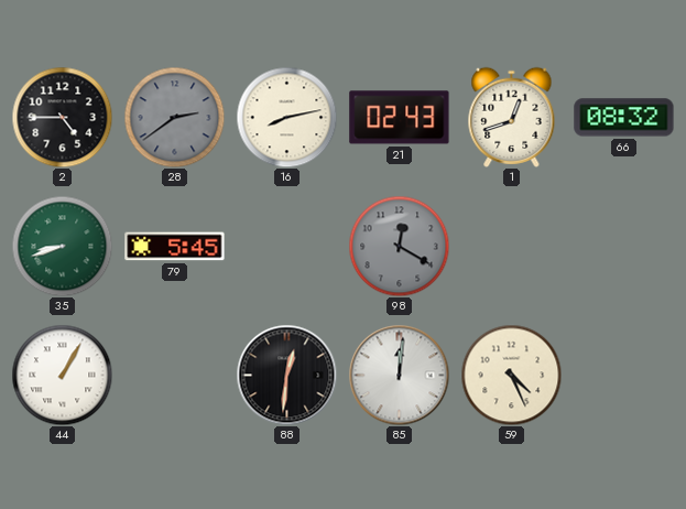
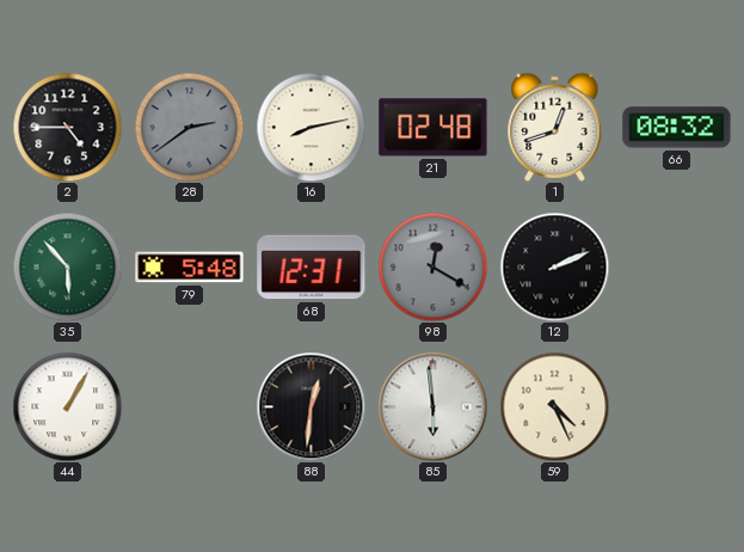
21: 02:43 -> 02:48
35: 8:42 -> 5:53
79: 5:45 -> 5:48
68: none -> 12:31
12: none -> 2:11
85: 12:01 -> 5:59
